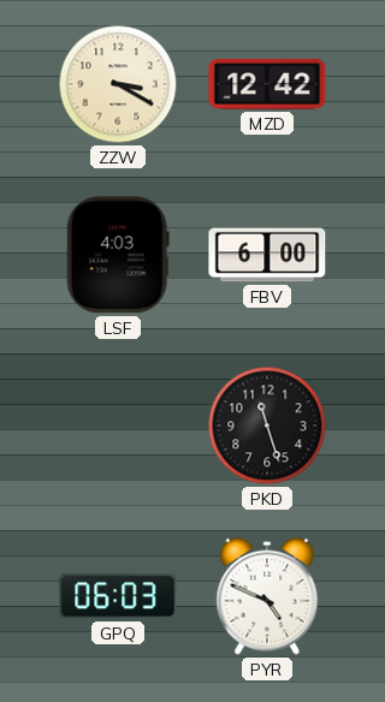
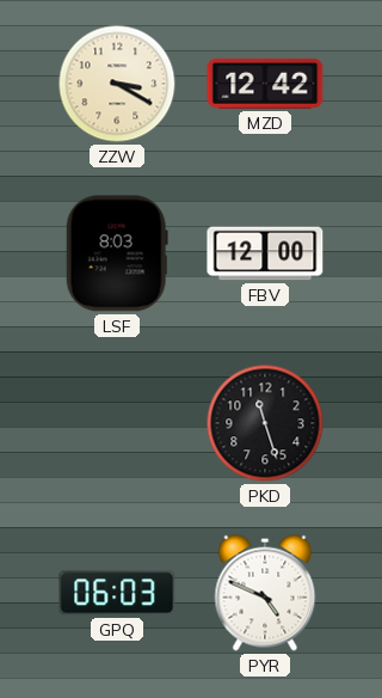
LSF: 4:03 -> 8:03
FBV: 6:00 -> 12:00
